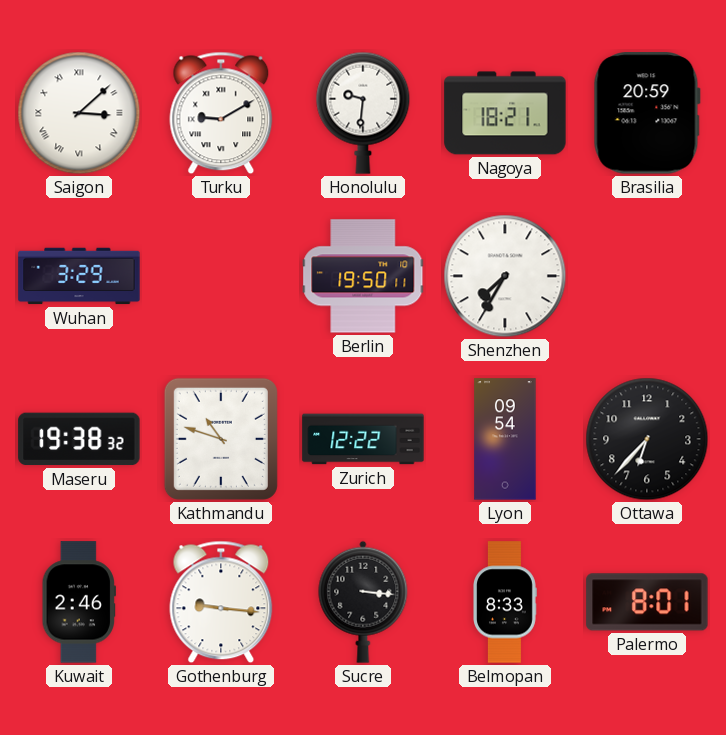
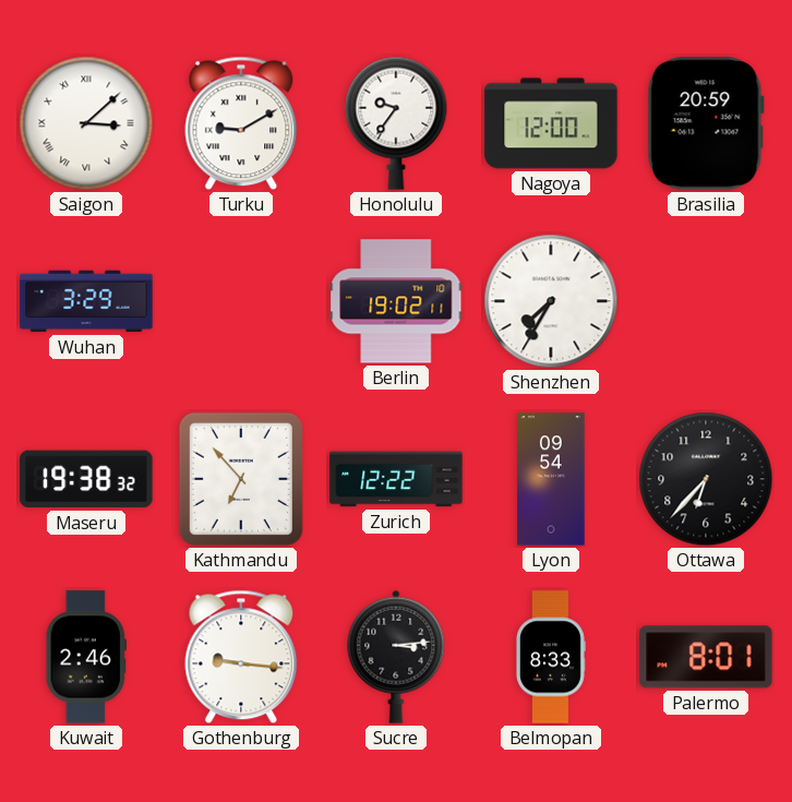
Honolulu: 9:31 -> 9:36
Nagoya: 18:21 -> 12:00
Berlin: 19:50 -> 19:02
Kathmandu: 10:48 -> 6:53
Sucre: 3:16 -> 3:14
